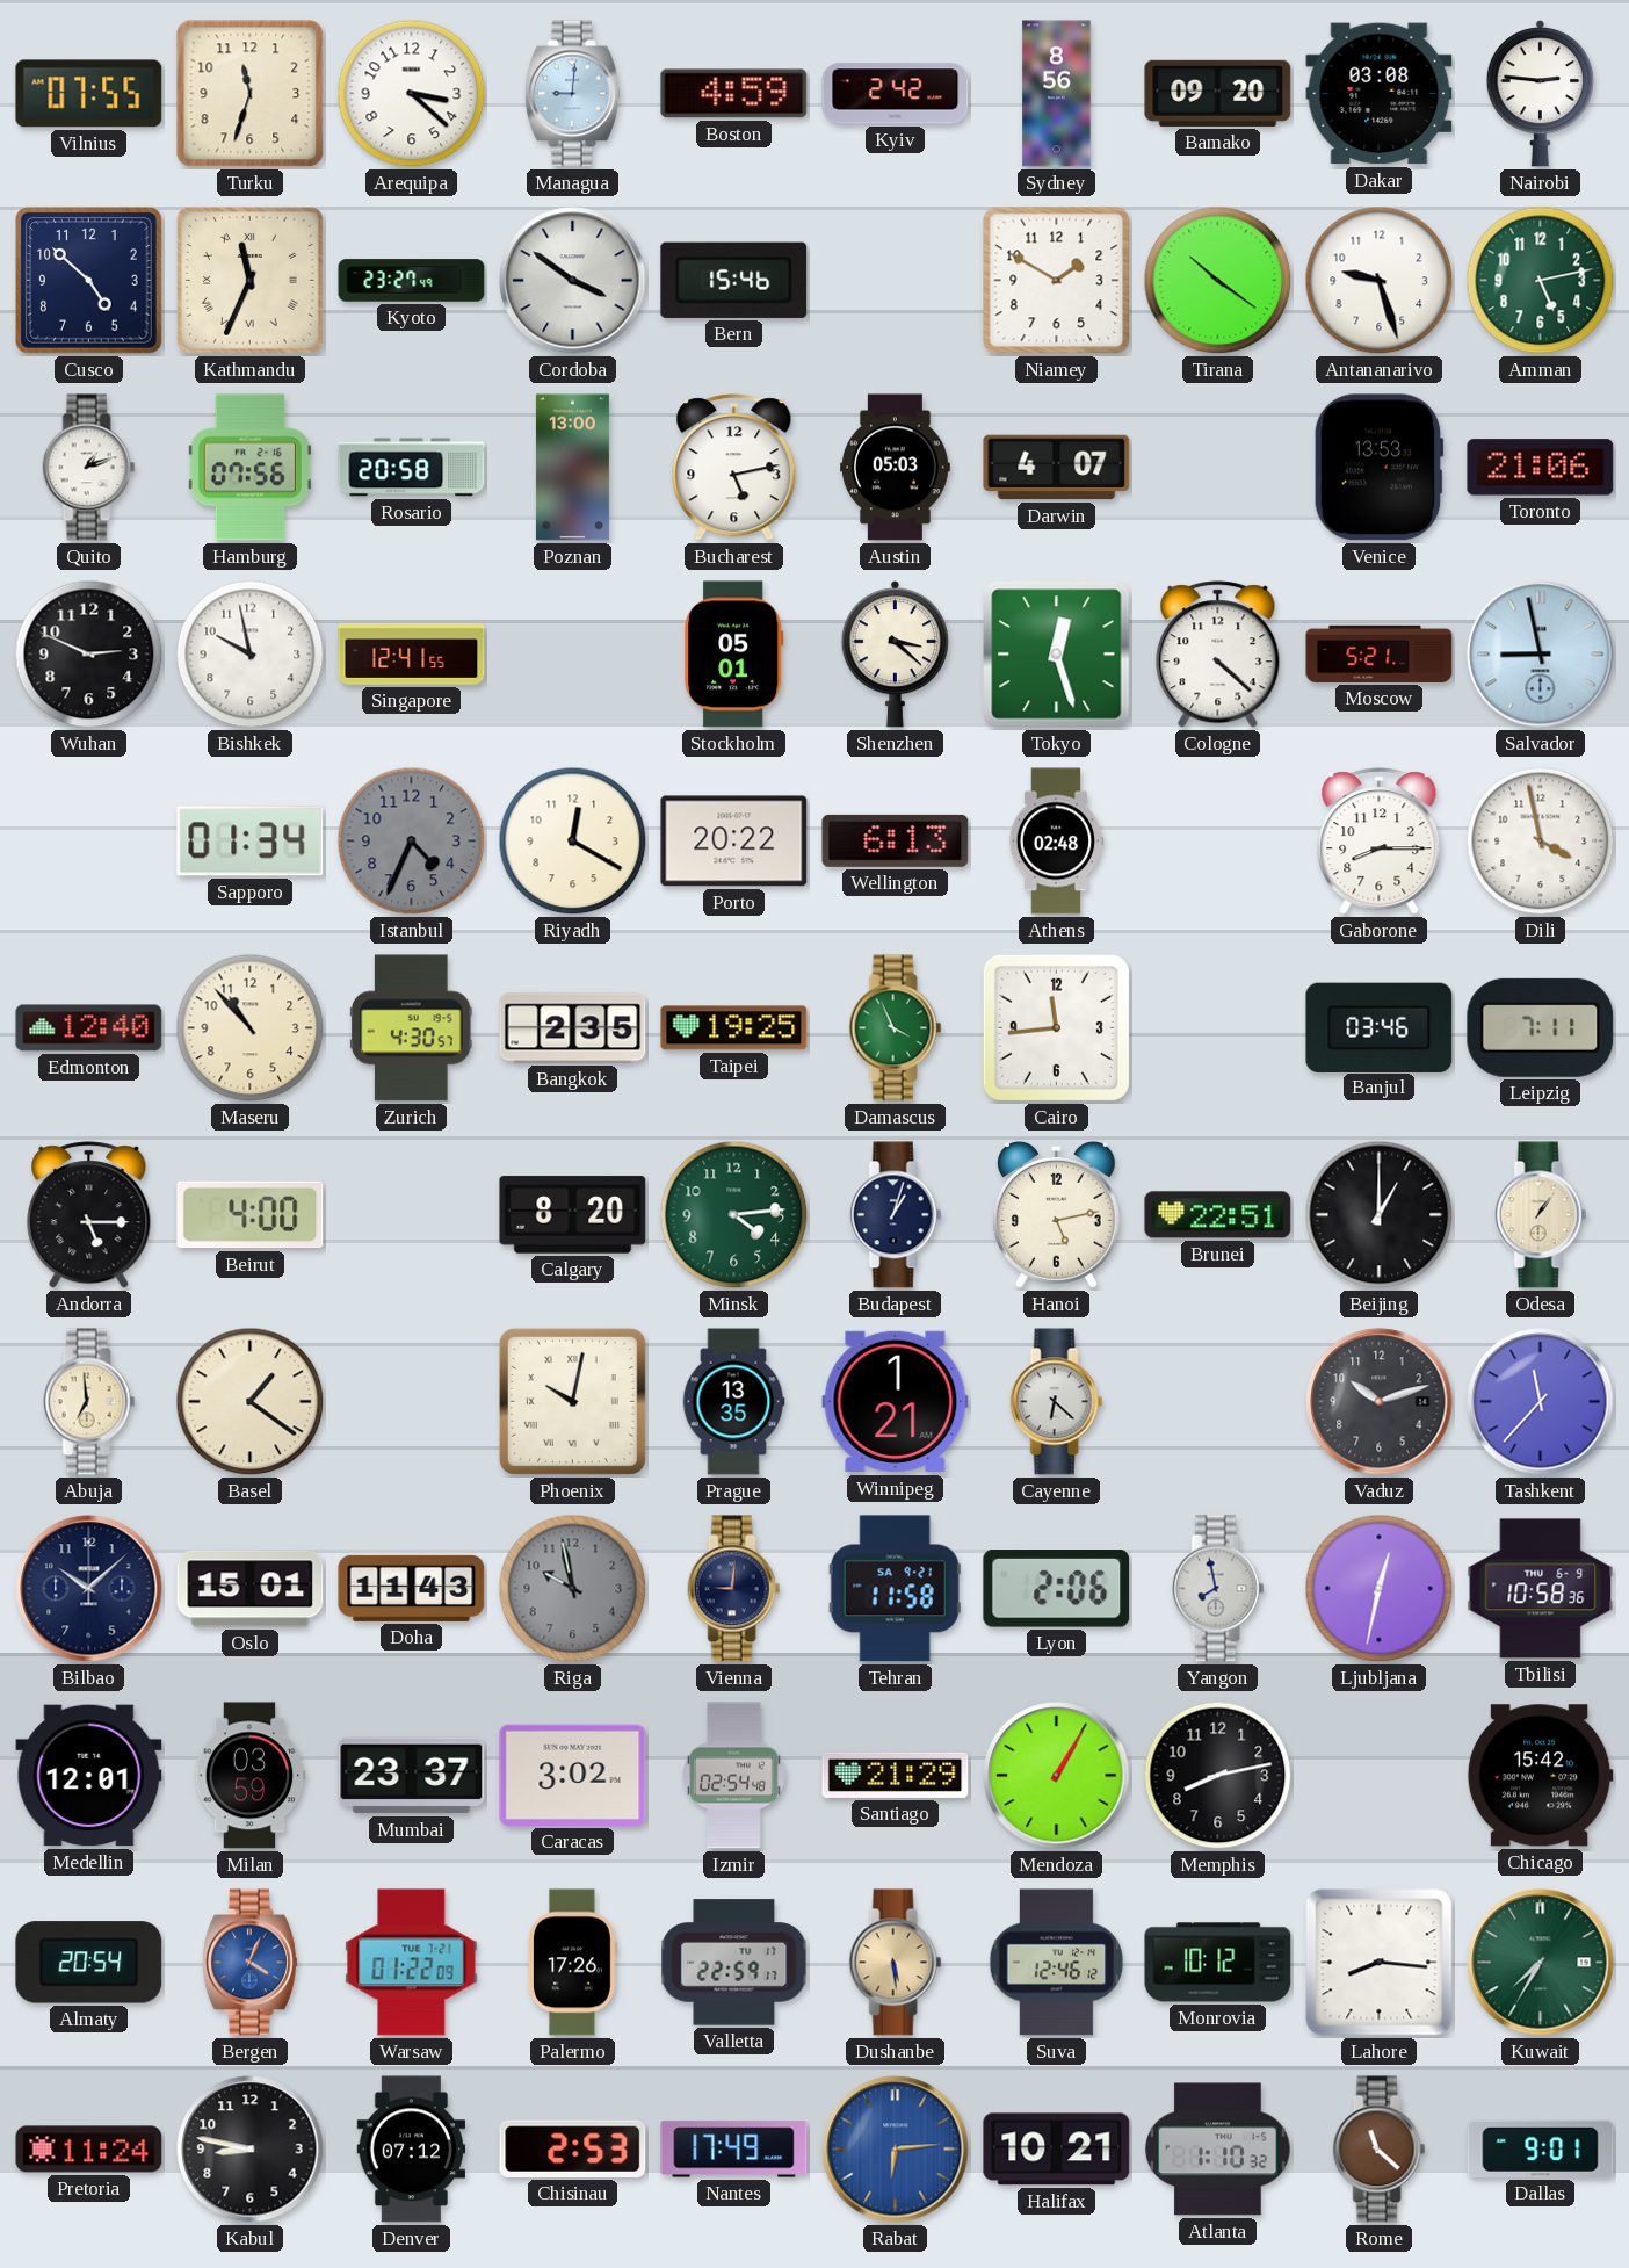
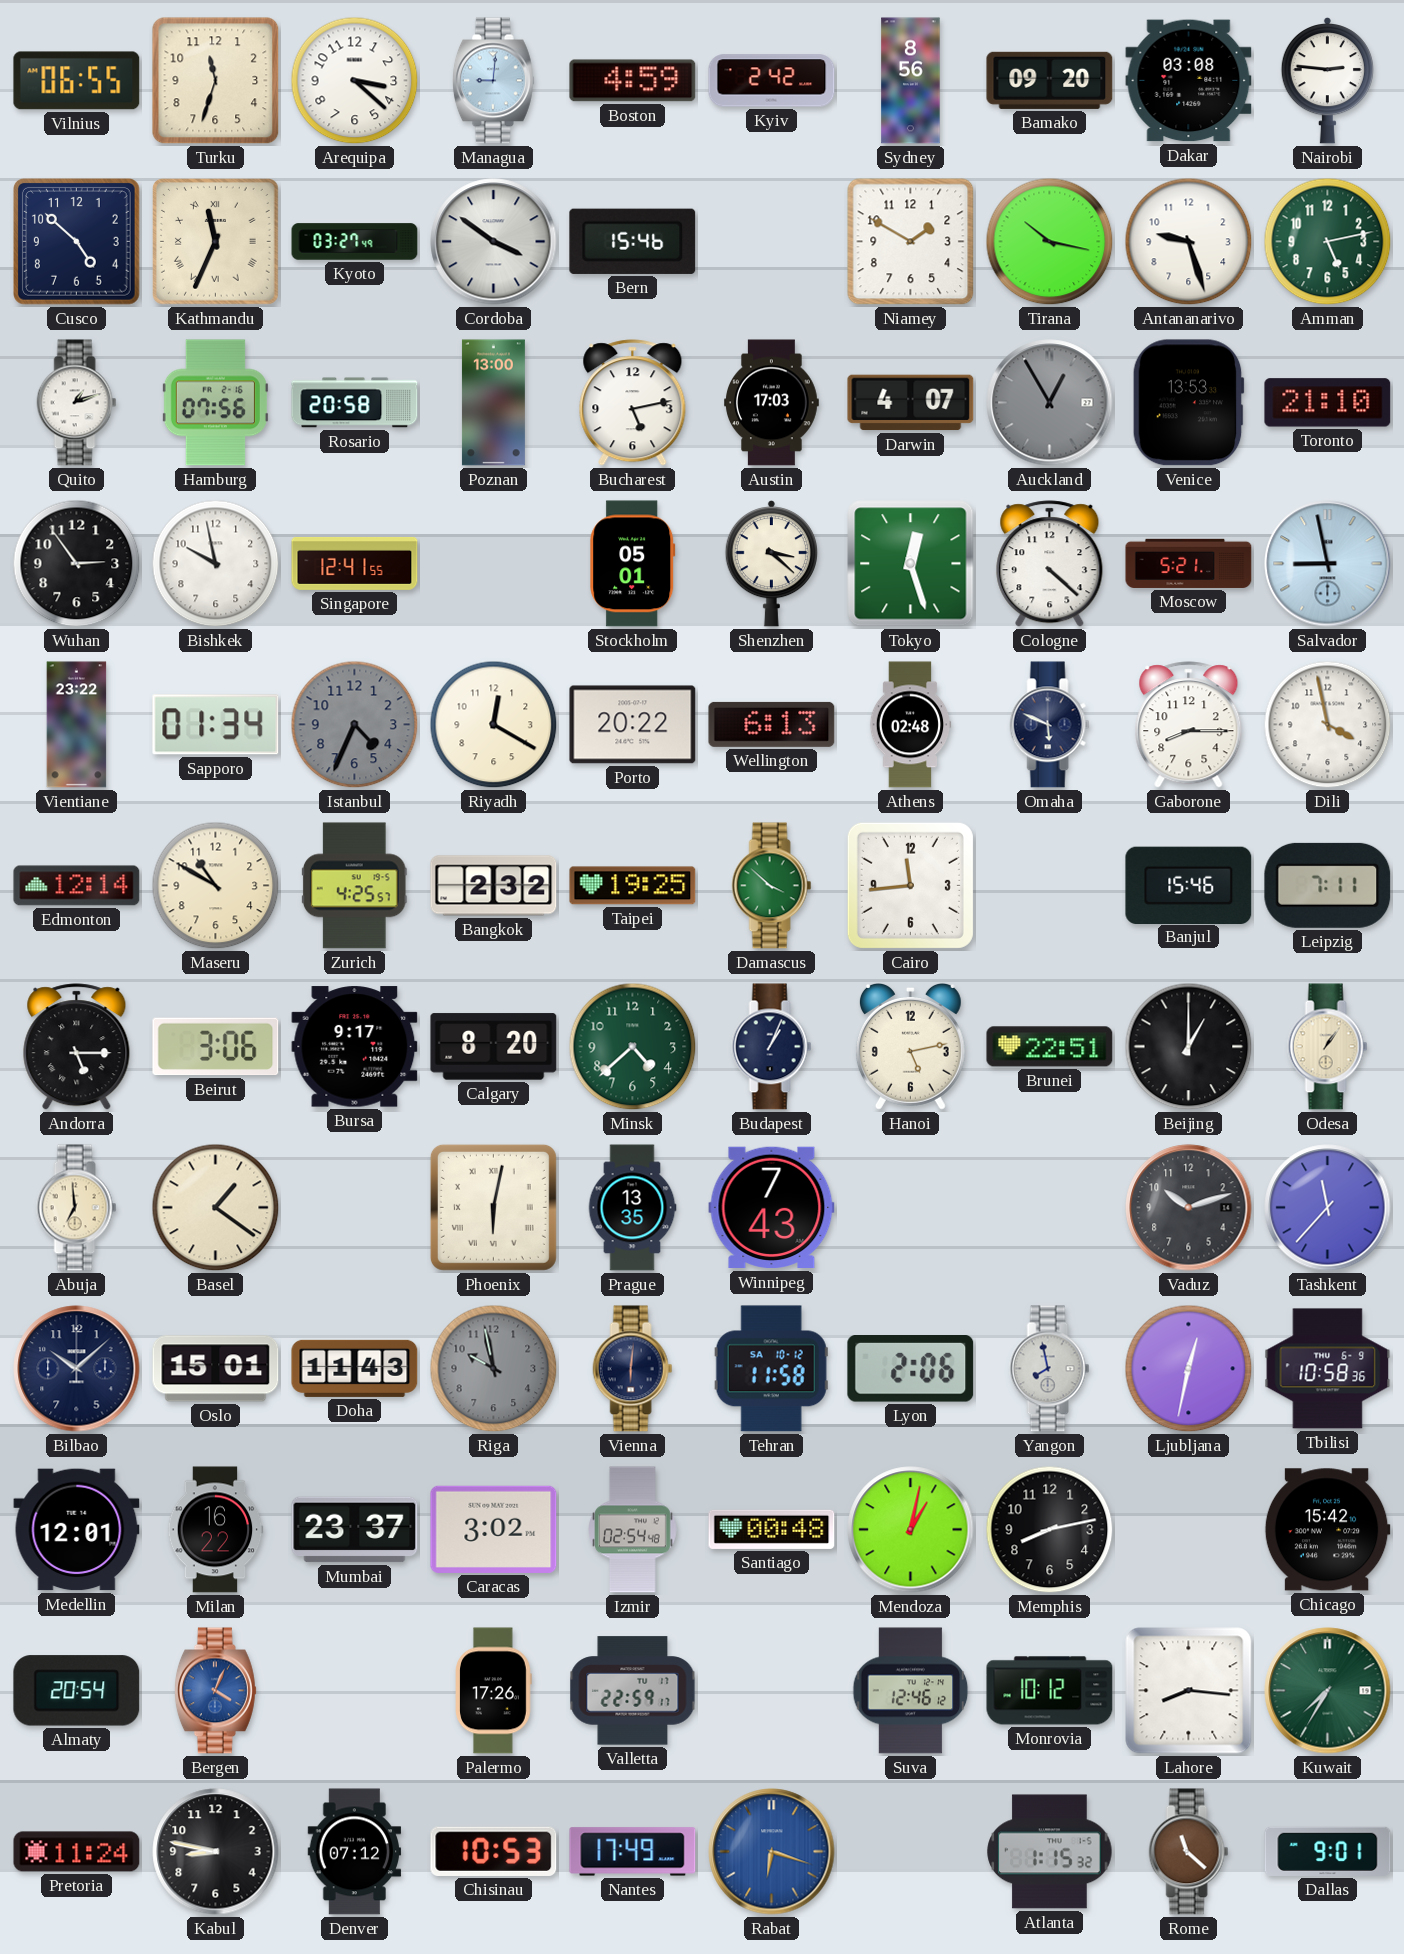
Vilnius: 07:55 -> 06:55
Kyoto: 23:27 -> 03:27
Tirana: 10:21 -> 10:17
Austin: 05:03 -> 17:03
Auckland: none -> 12:55
Toronto: 21:06 -> 21:10
Wuhan: 2:49 -> 2:54
Vientiane: none -> 23:22
Omaha: none -> 5:49
Edmonton: 12:40 -> 12:14
Maseru: 10:53 -> 10:50
Zurich: 4:30 -> 4:25
Bangkok: 2:35 -> 2:32
Damascus: 3:56 -> 3:52
Banjul: 03:46 -> 15:46
Beirut: 4:00 -> 3:06
Bursa: none -> 9:17
Minsk: 4:14 -> 4:38
Budapest: 1:03 -> 1:04
Phoenix: 10:02 -> 6:02
Winnipeg: 1:21 -> 7:43
Cayenne: 6:22 -> none
Vienna: 9:01 -> 6:01
Tehran date: SA 9-21 -> SA 10-12
Milan: 03:59 -> 16:22
Santiago: 21:29 -> 00:48
Mendoza: 1:05 -> 1:02
Warsaw: 01:22 -> none
Dushanbe: 5:29 -> none
Chisinau: 2:53 -> 10:53
Rabat: 6:14 -> 6:18
Halifax: 10:21 -> none
Atlanta: 1:10 -> 1:15
